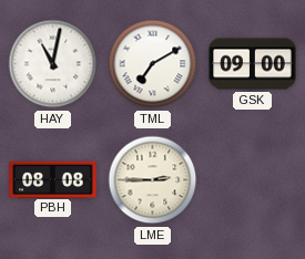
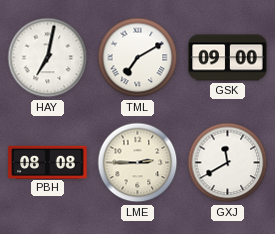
HAY: 11:02 -> 7:02
GXJ: none -> 11:40
